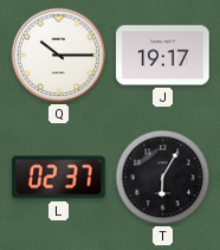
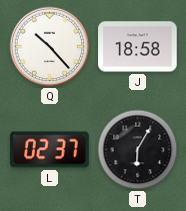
Q: 10:15 -> 10:23
J: 19:17 -> 18:58
